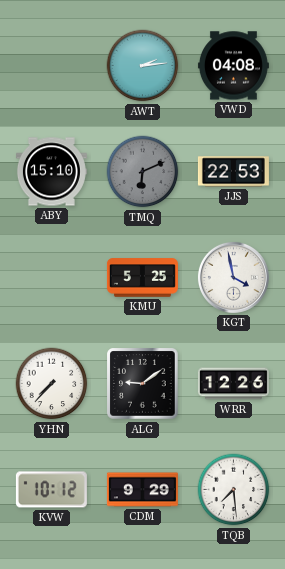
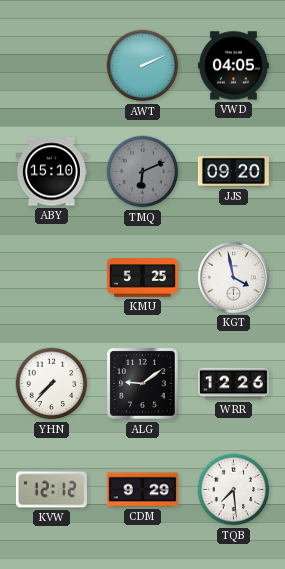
AWT: 2:14 -> 2:11
VWD: 04:08 -> 04:05
JJS: 22:53 -> 09:20
KVW: 10:12 -> 12:12
